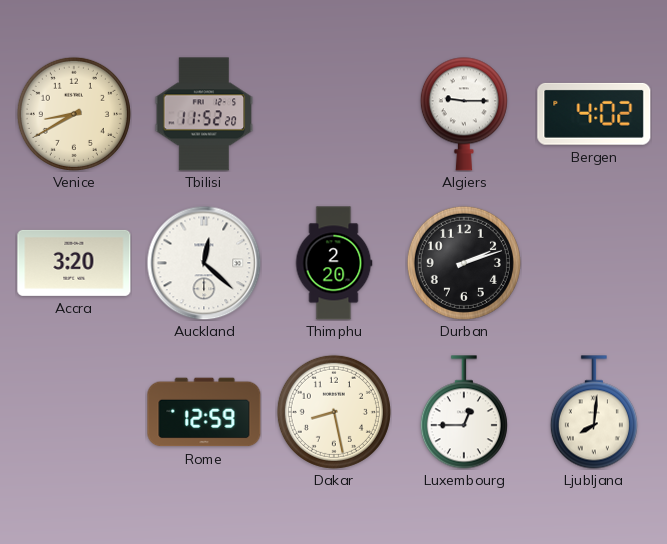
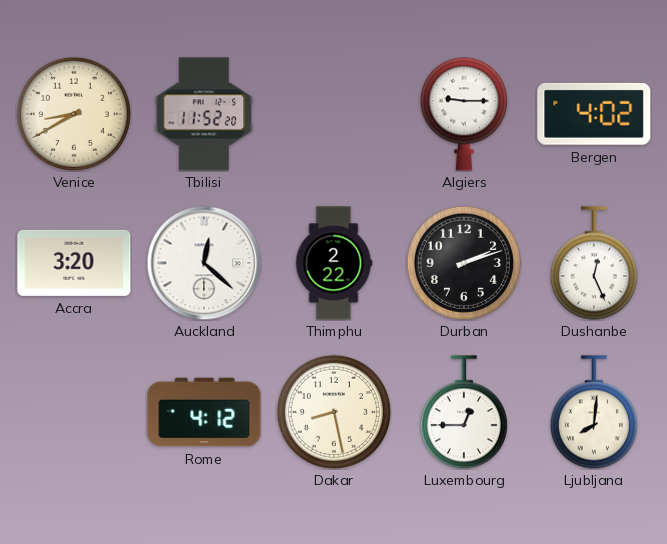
Thimphu: 2:20 -> 2:22
Dushanbe: none -> 12:26
Rome: 12:59 -> 4:12
